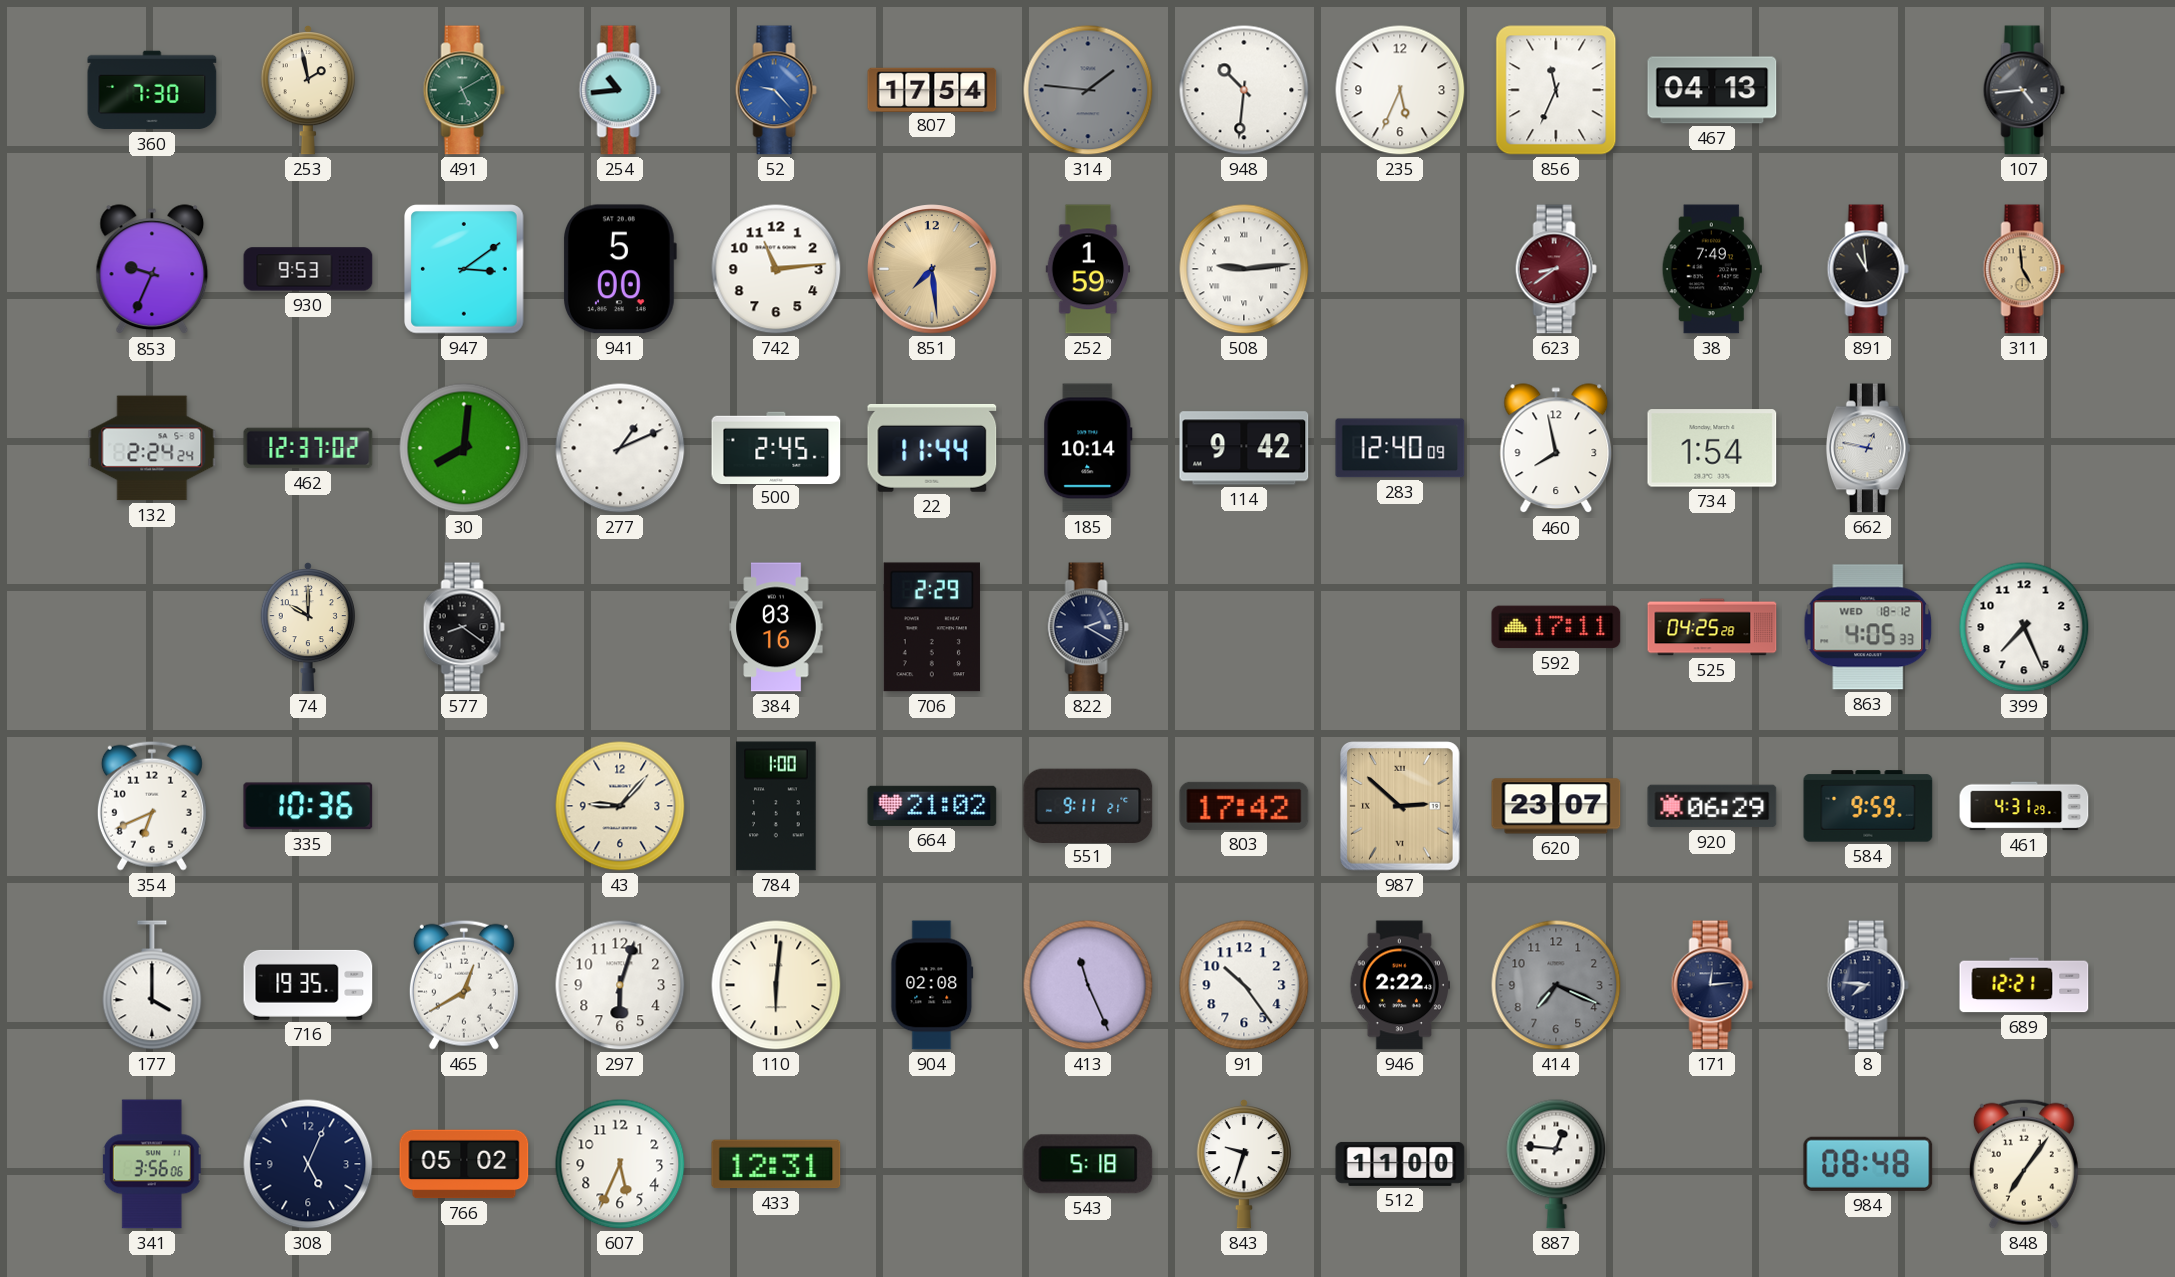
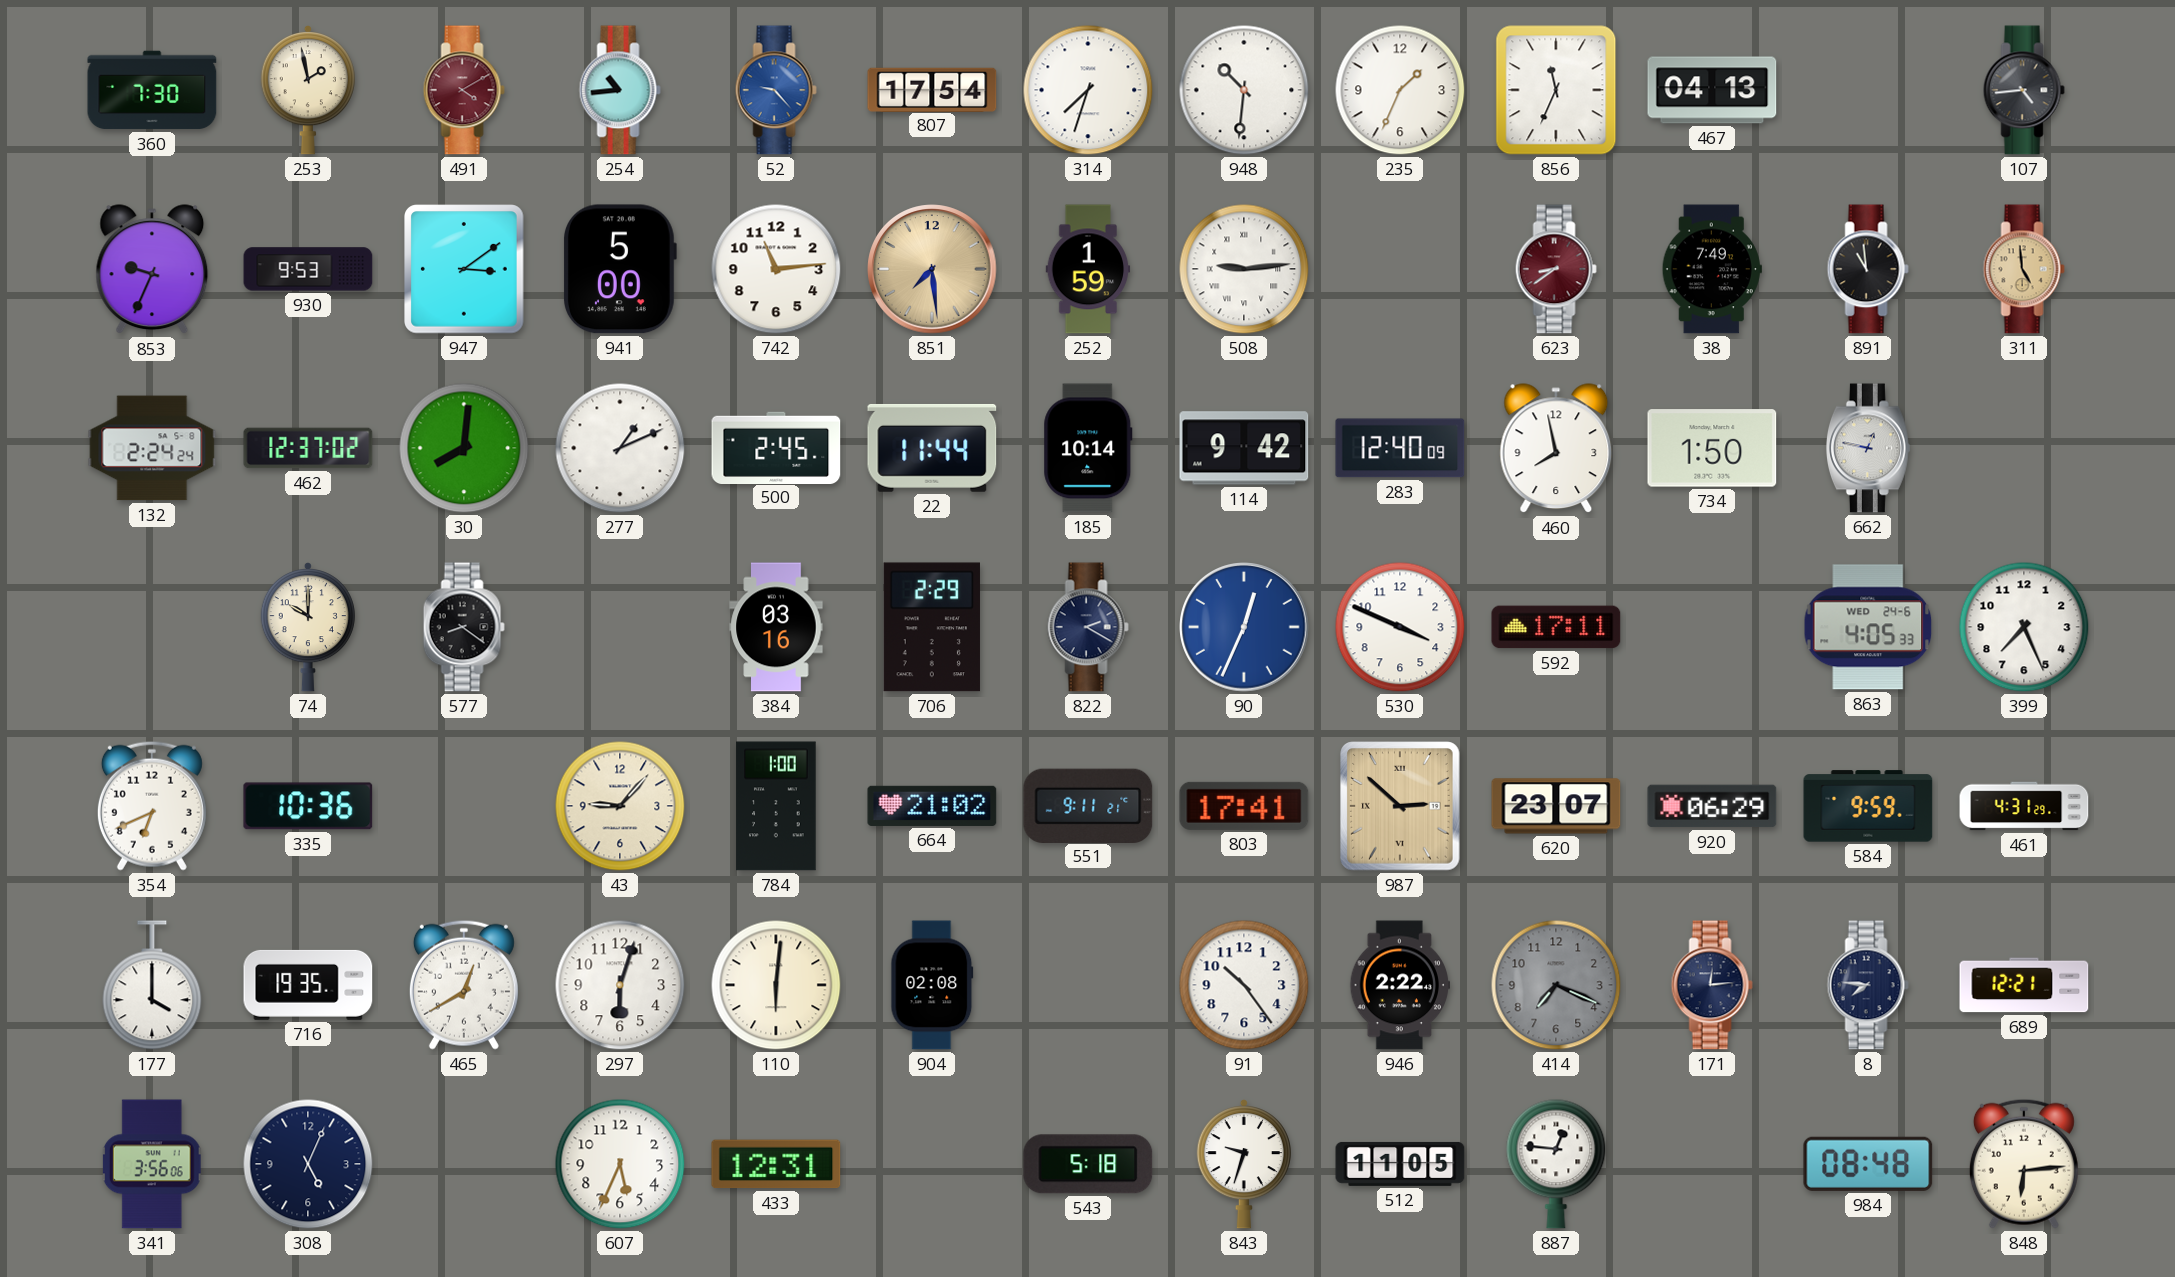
491: 5:10 -> 4:10
491 dial: green -> burgundy
314: 1:46 -> 7:33
314 dial: grey -> white
235: 5:34 -> 1:34
734: 1:54 -> 1:50
90: none -> 12:34
530: none -> 3:49
525: 04:25 -> none
863 date: WED 18-12 -> WED 24-6
803: 17:42 -> 17:41
413: 11:26 -> none
766: 05:02 -> none
512: 11:00 -> 11:05
848: 7:06 -> 6:14
